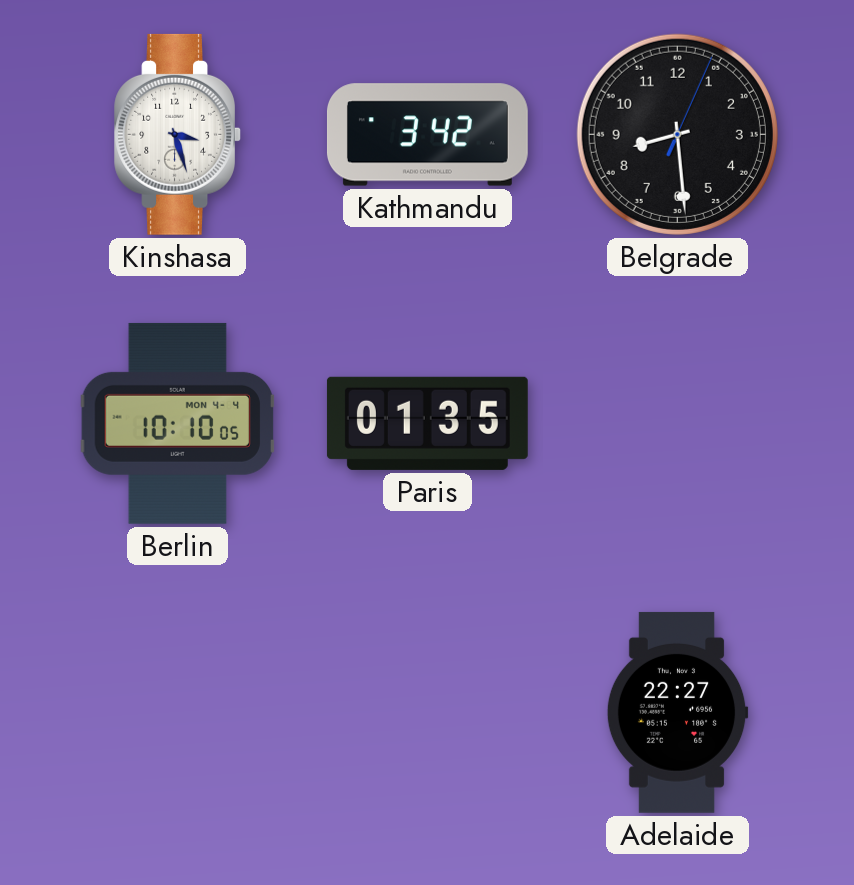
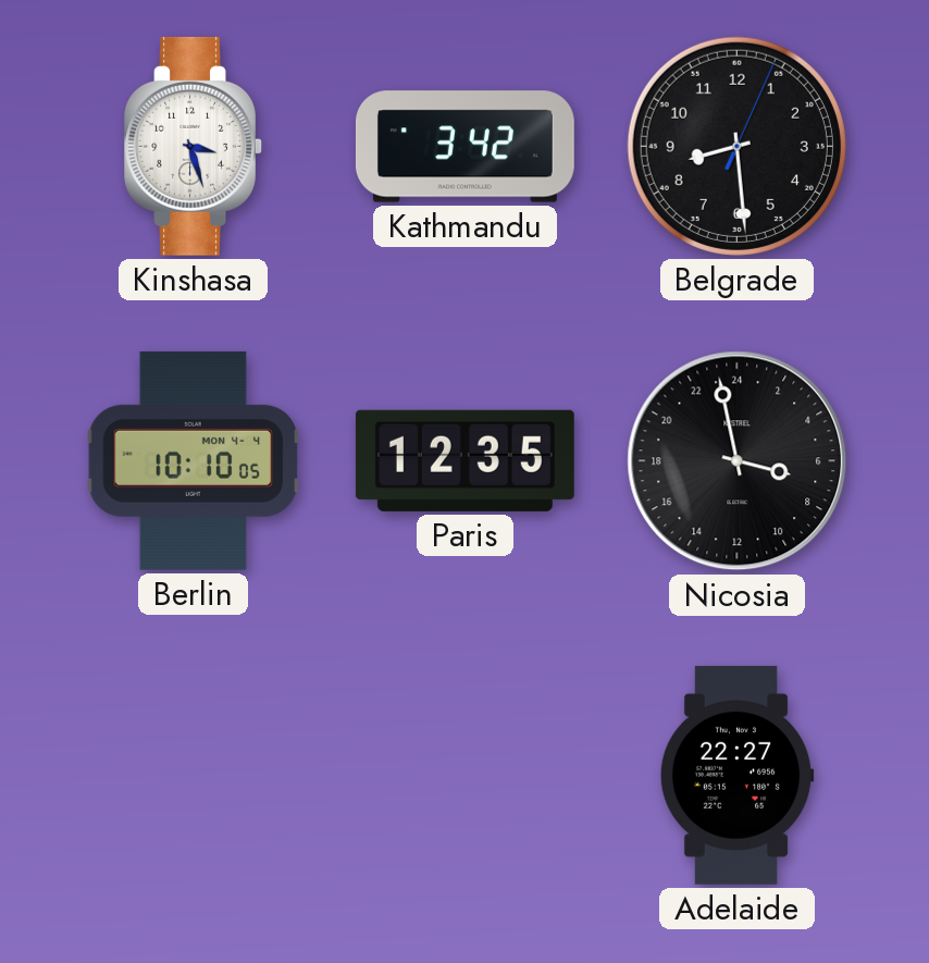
Paris: 01:35 -> 12:35
Nicosia: none -> 6:58
